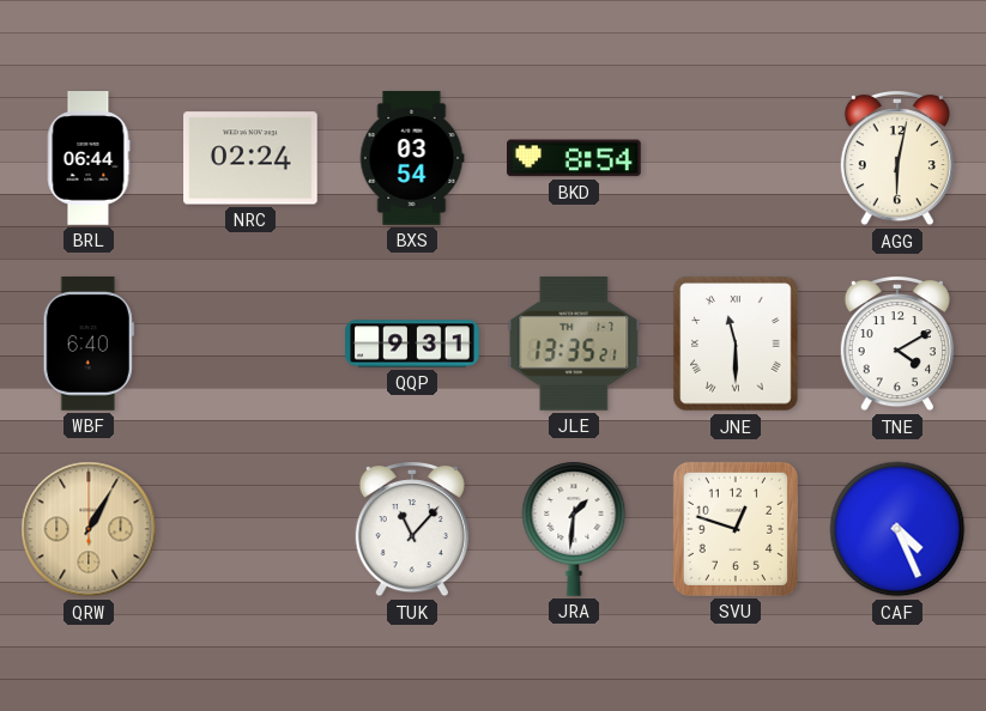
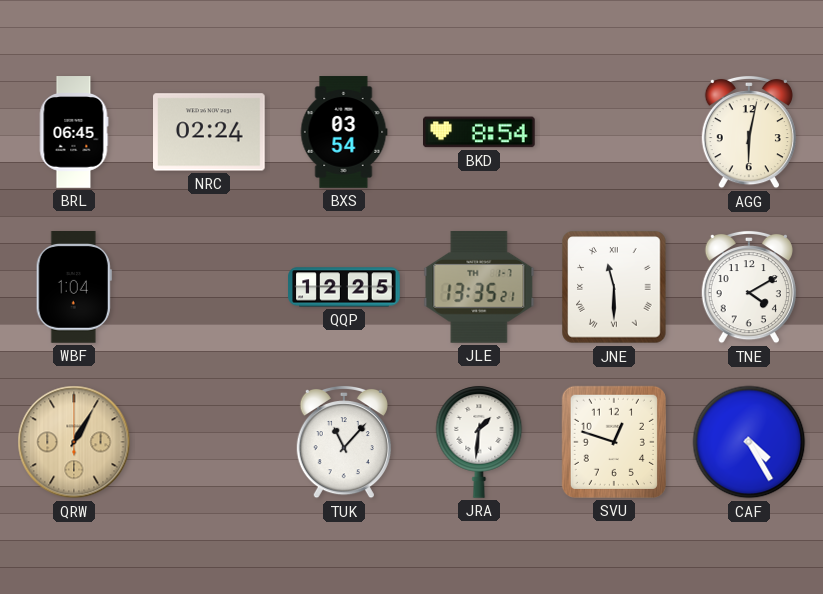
BRL: 06:44 -> 06:45
WBF: 6:40 -> 1:04
QQP: 9:31 -> 12:25
CAF: 4:26 -> 4:25
